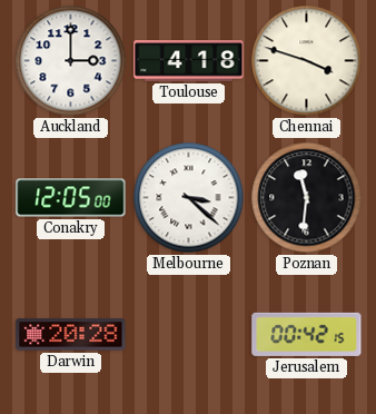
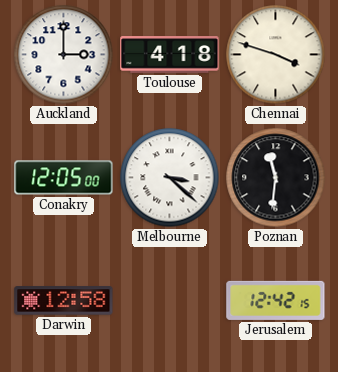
Darwin: 20:28 -> 12:58
Jerusalem: 00:42 -> 12:42
